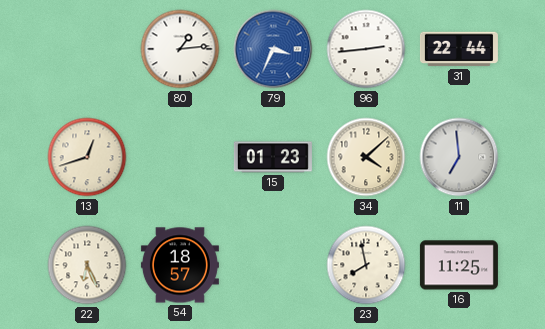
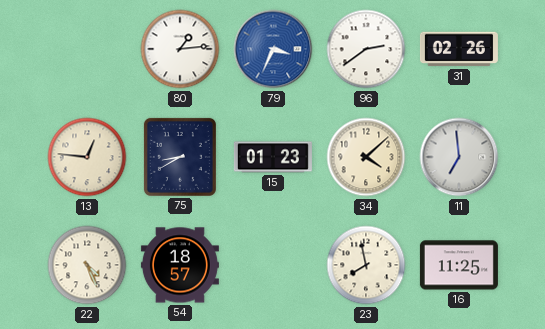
96: 2:44 -> 2:39
31: 22:44 -> 02:26
13: 12:42 -> 12:46
75: none -> 8:40
22: 6:26 -> 4:26
